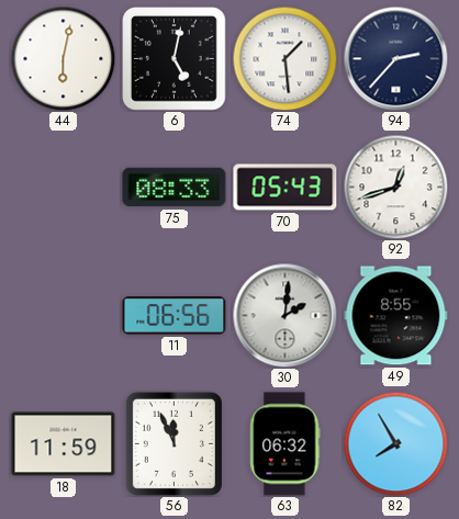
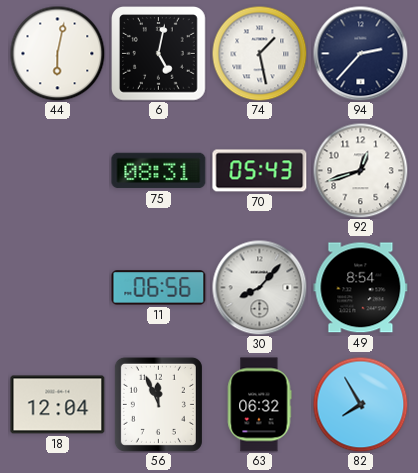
74: 1:29 -> 1:28
75: 08:33 -> 08:31
30: 2:01 -> 8:07
49: 8:55 -> 8:54
18: 11:59 -> 12:04
